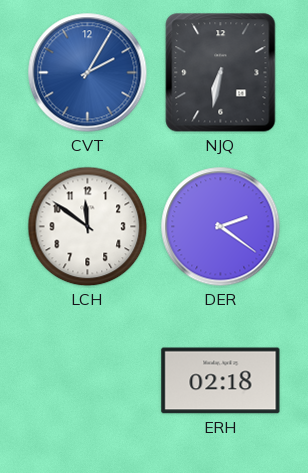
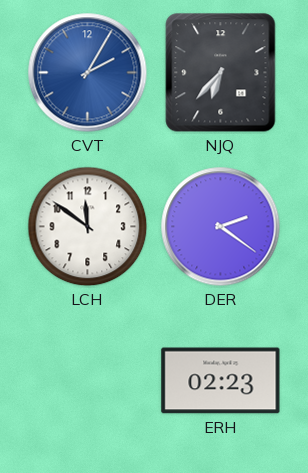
NJQ: 6:32 -> 6:37
ERH: 02:18 -> 02:23
